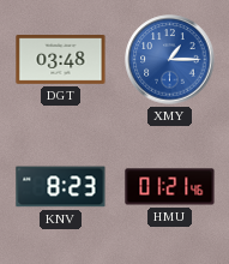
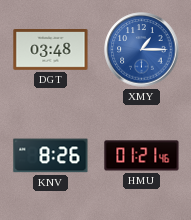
KNV: 8:23 -> 8:26
